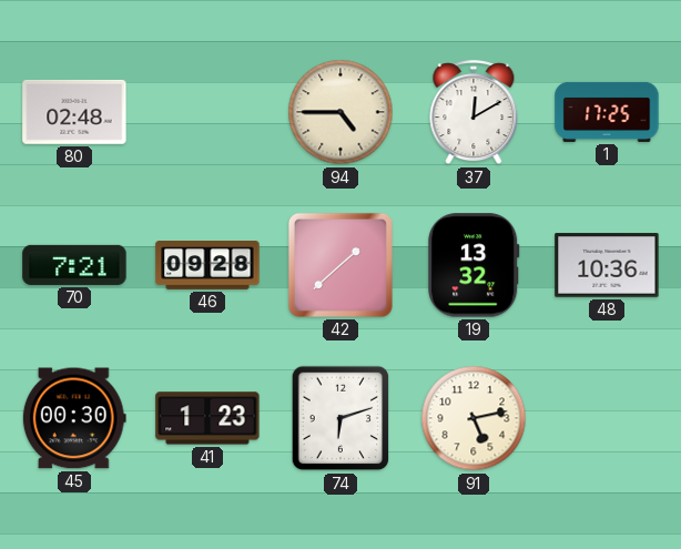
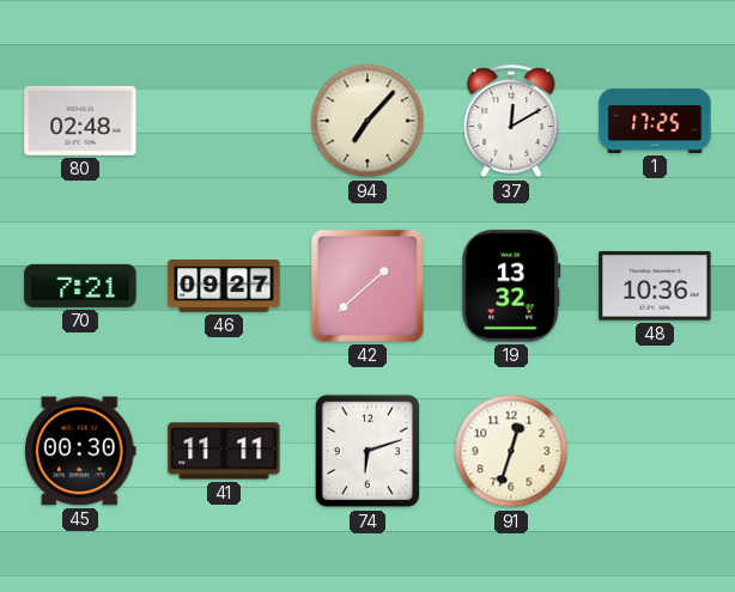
94: 4:45 -> 7:07
46: 09:28 -> 09:27
41: 1:23 -> 11:11
91: 5:13 -> 12:33
